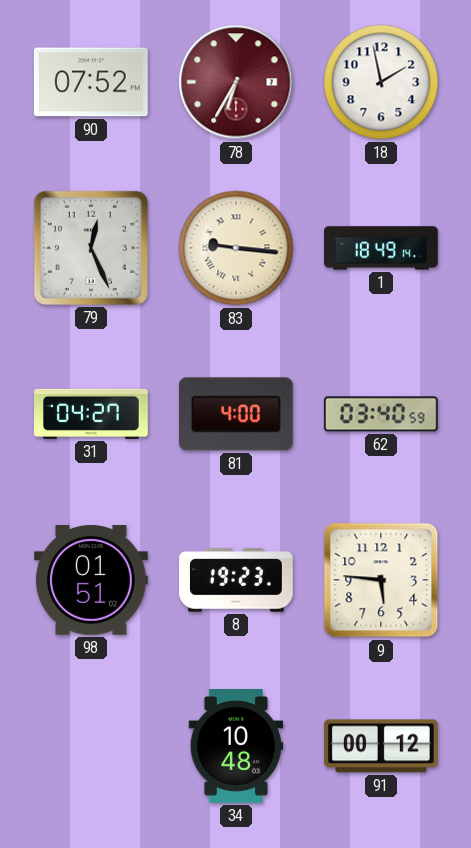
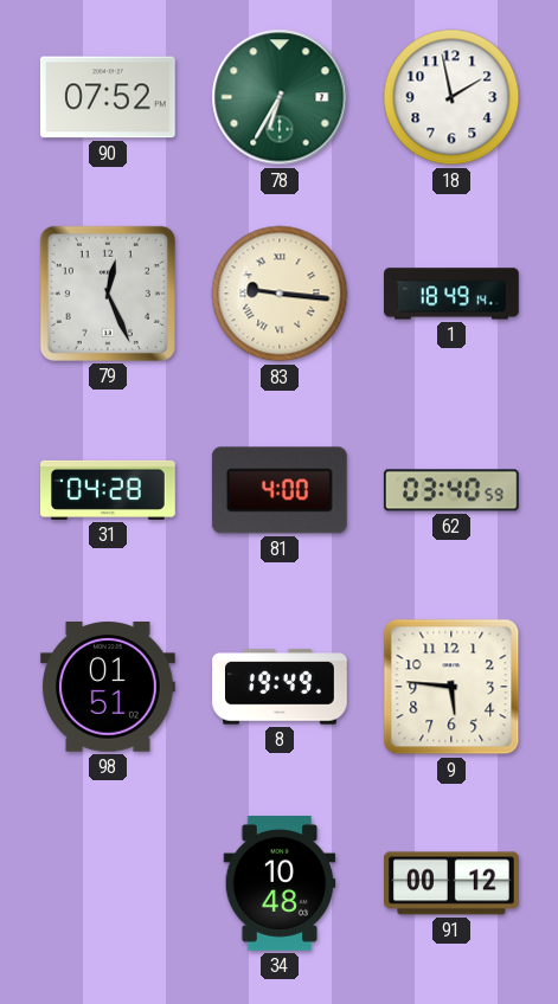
78 dial: burgundy -> green
31: 04:27 -> 04:28
8: 19:23 -> 19:49
